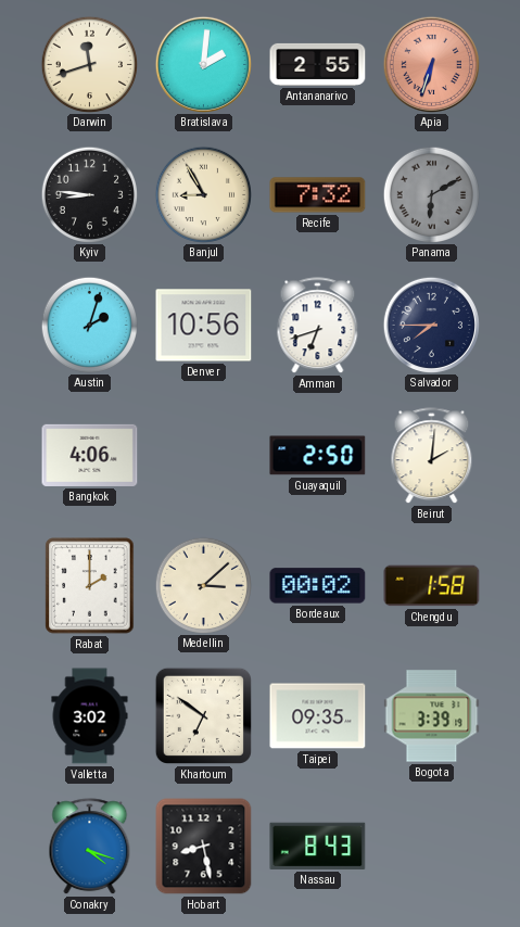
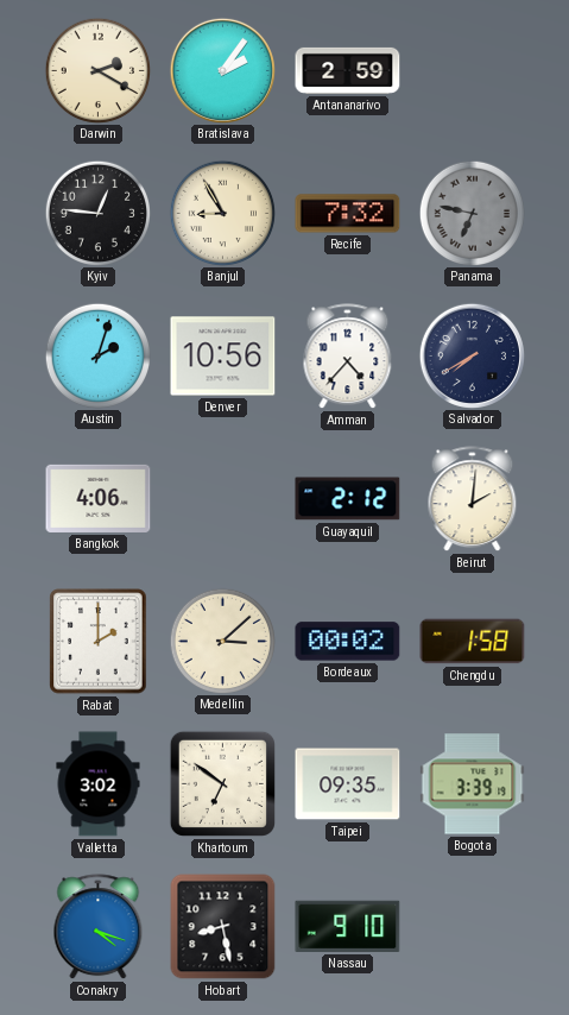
Darwin: 11:42 -> 2:20
Bratislava: 2:01 -> 2:06
Antananarivo: 2:55 -> 2:59
Apia: 6:33 -> none
Kyiv: 8:46 -> 12:46
Panama: 6:10 -> 6:47
Amman: 6:42 -> 4:37
Salvador: 7:45 -> 7:40
Guayaquil: 2:50 -> 2:12
Nassau: 8:43 -> 9:10
